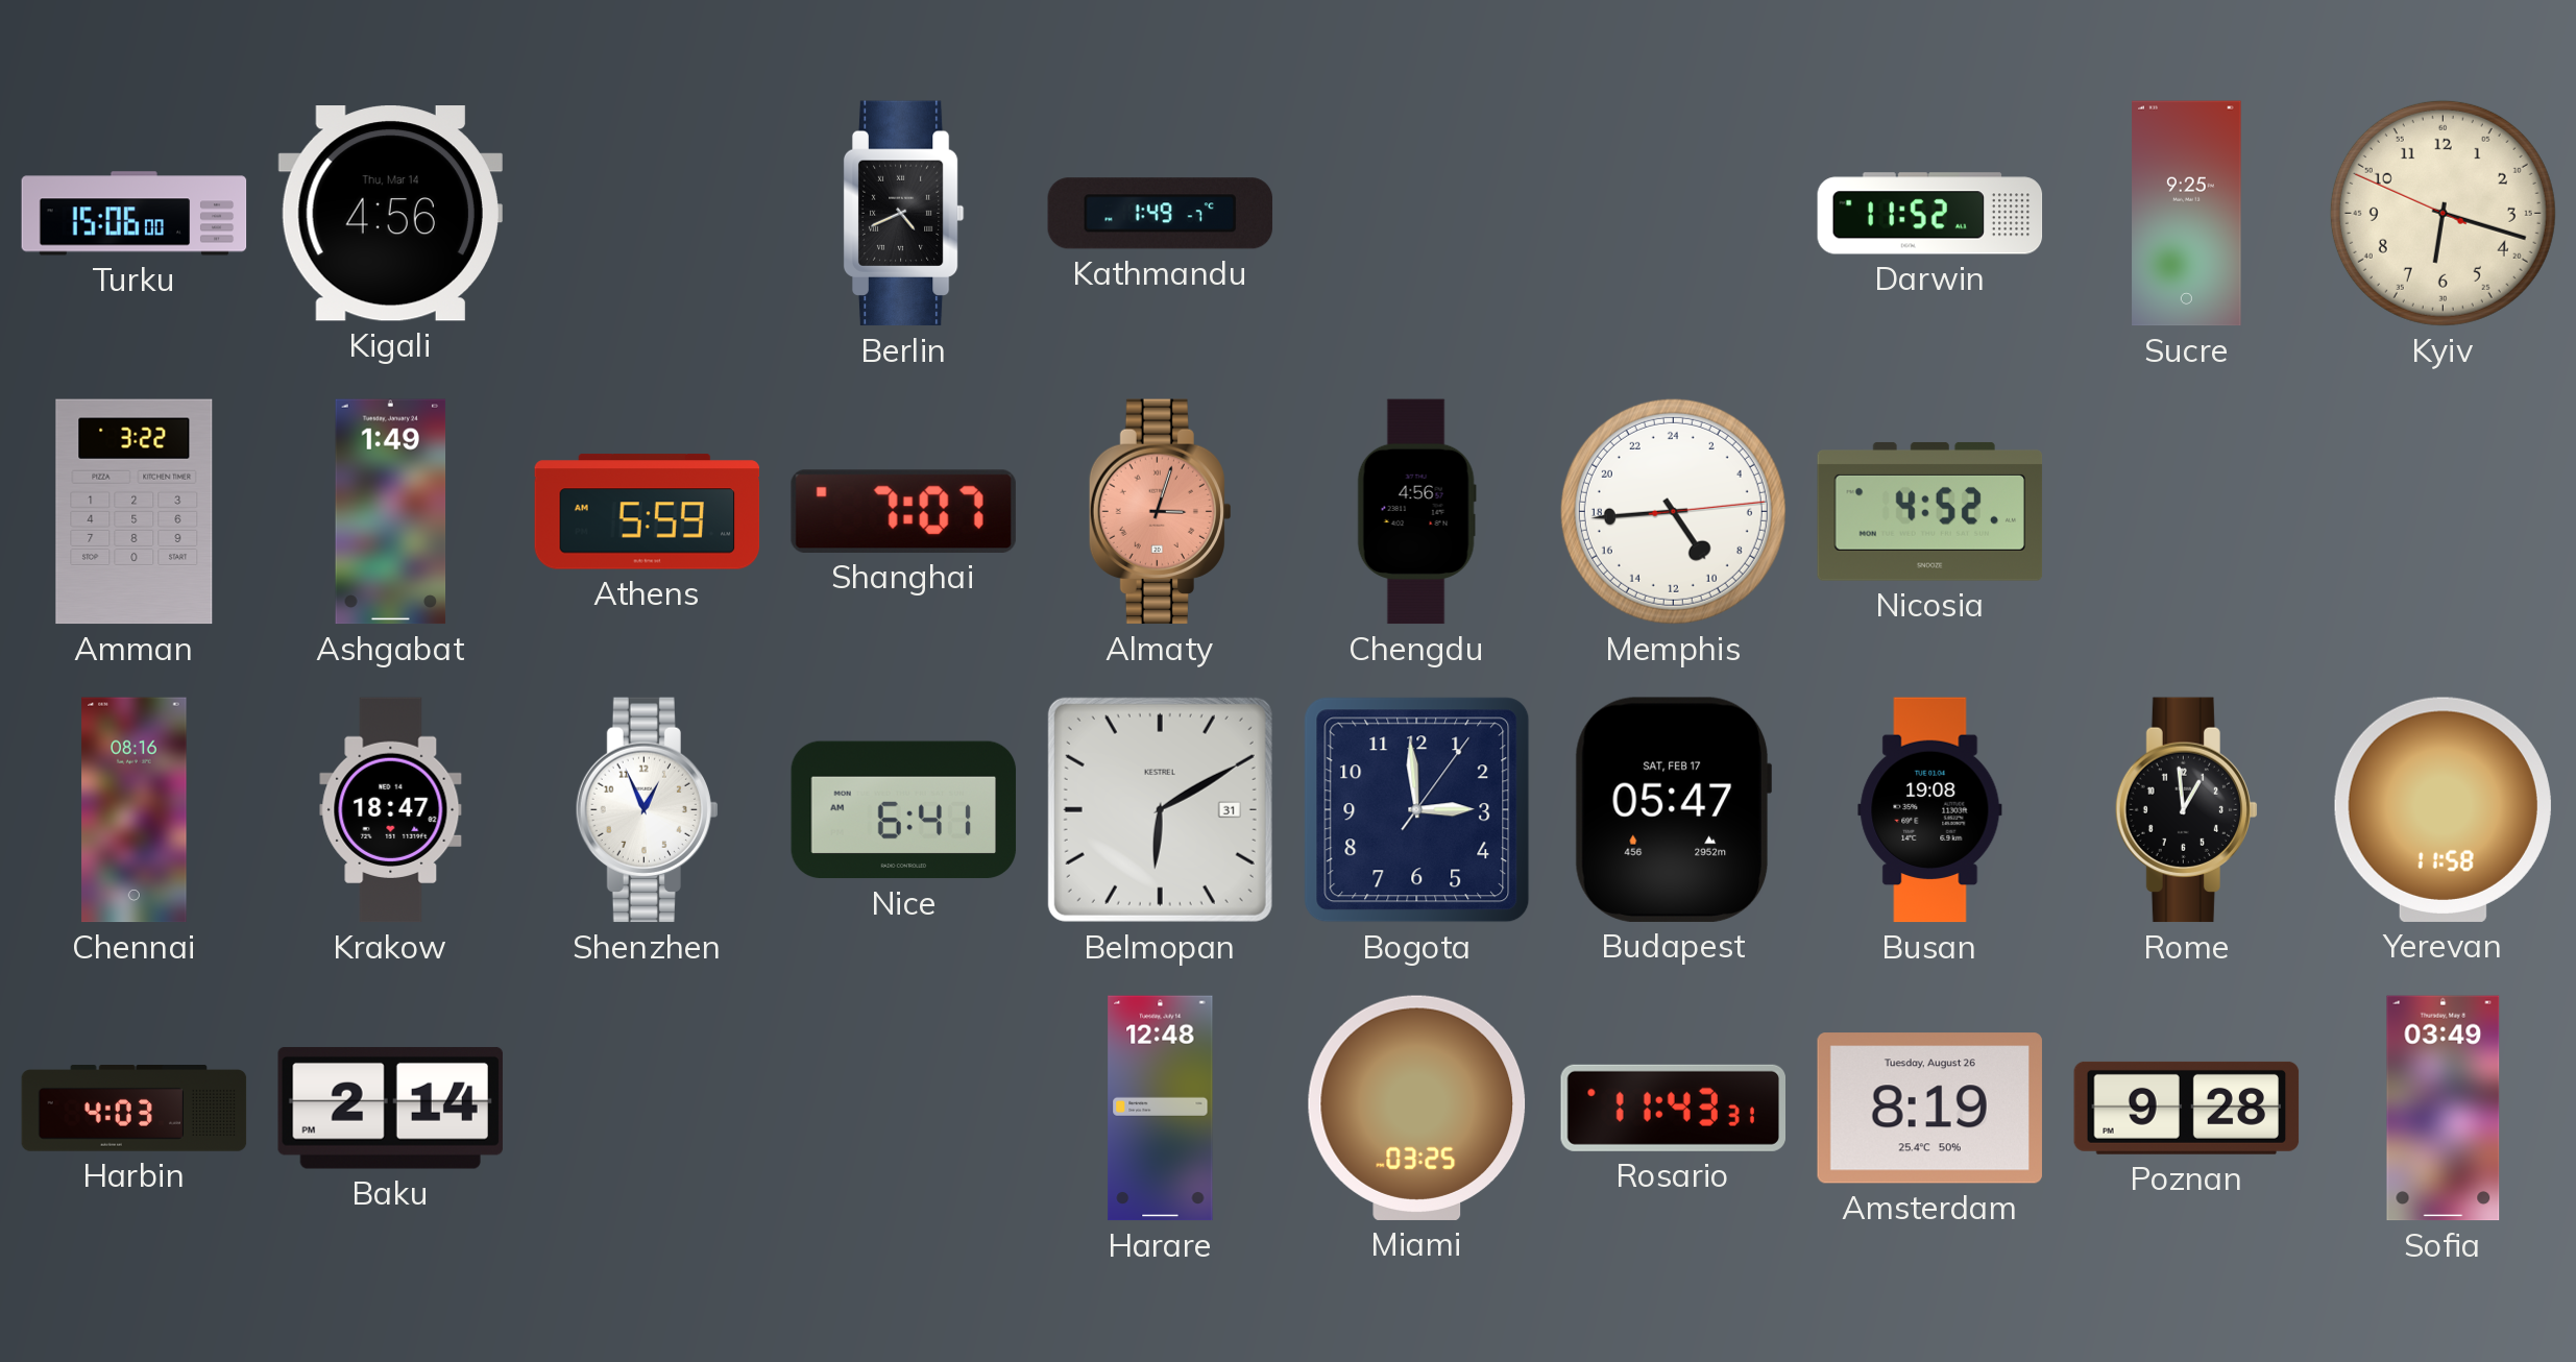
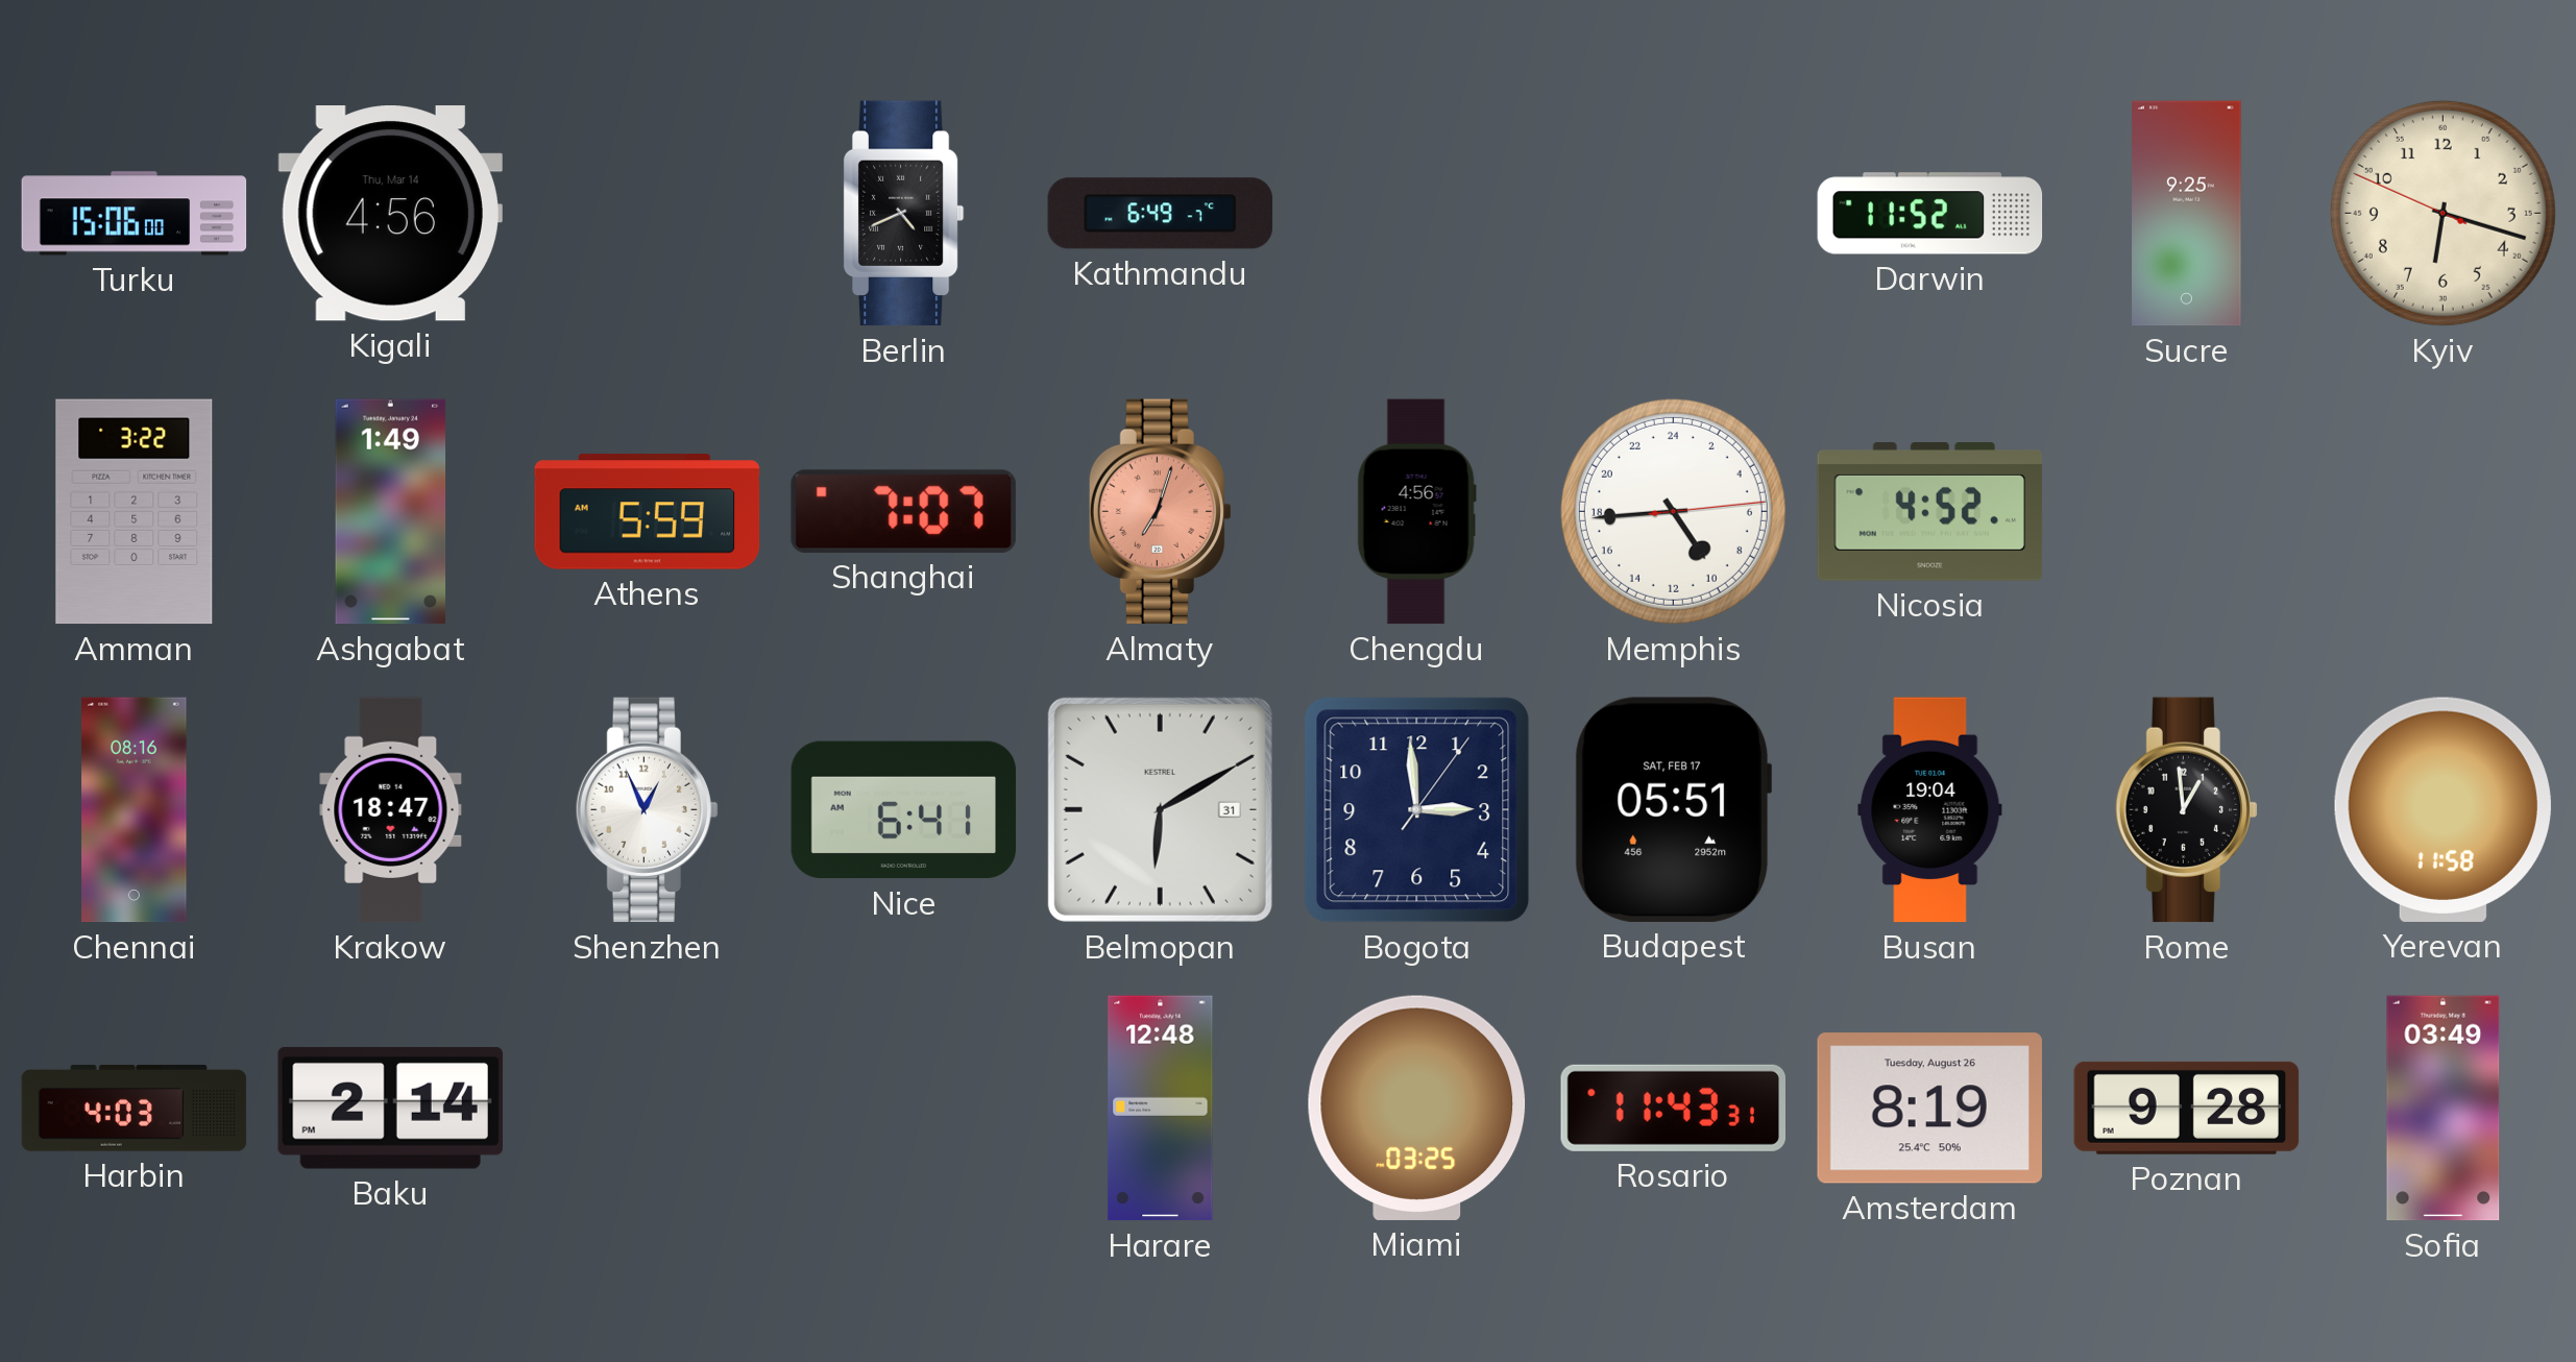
Kathmandu: 1:49 -> 6:49
Almaty: 3:03 -> 7:03
Budapest: 05:47 -> 05:51
Busan: 19:08 -> 19:04
